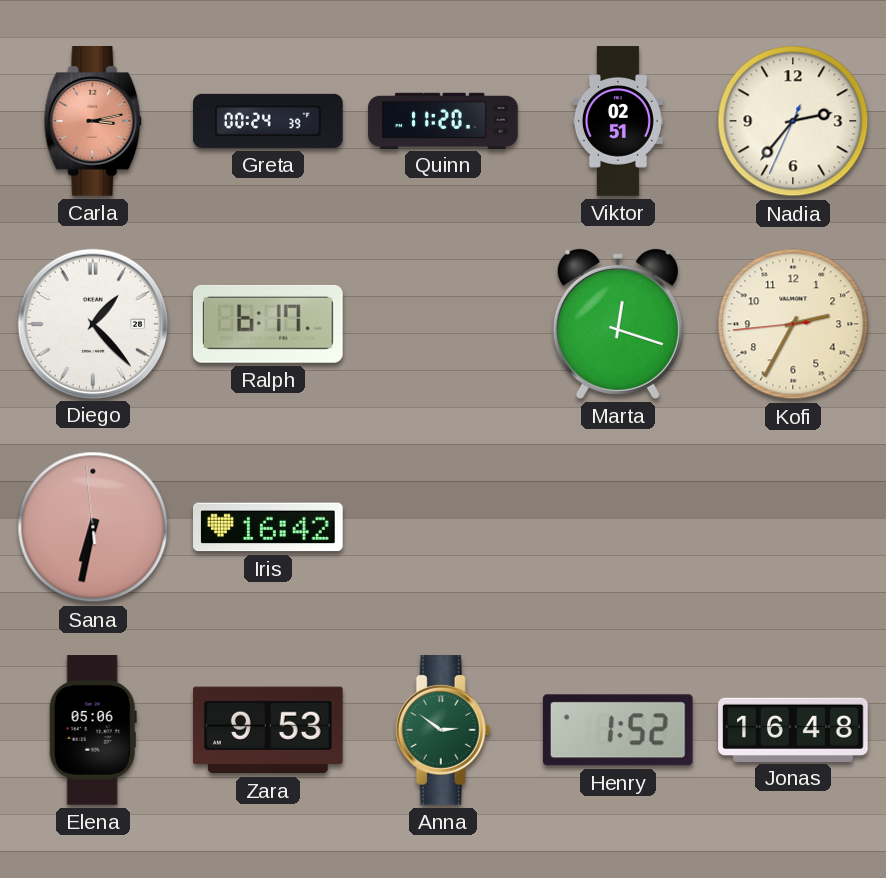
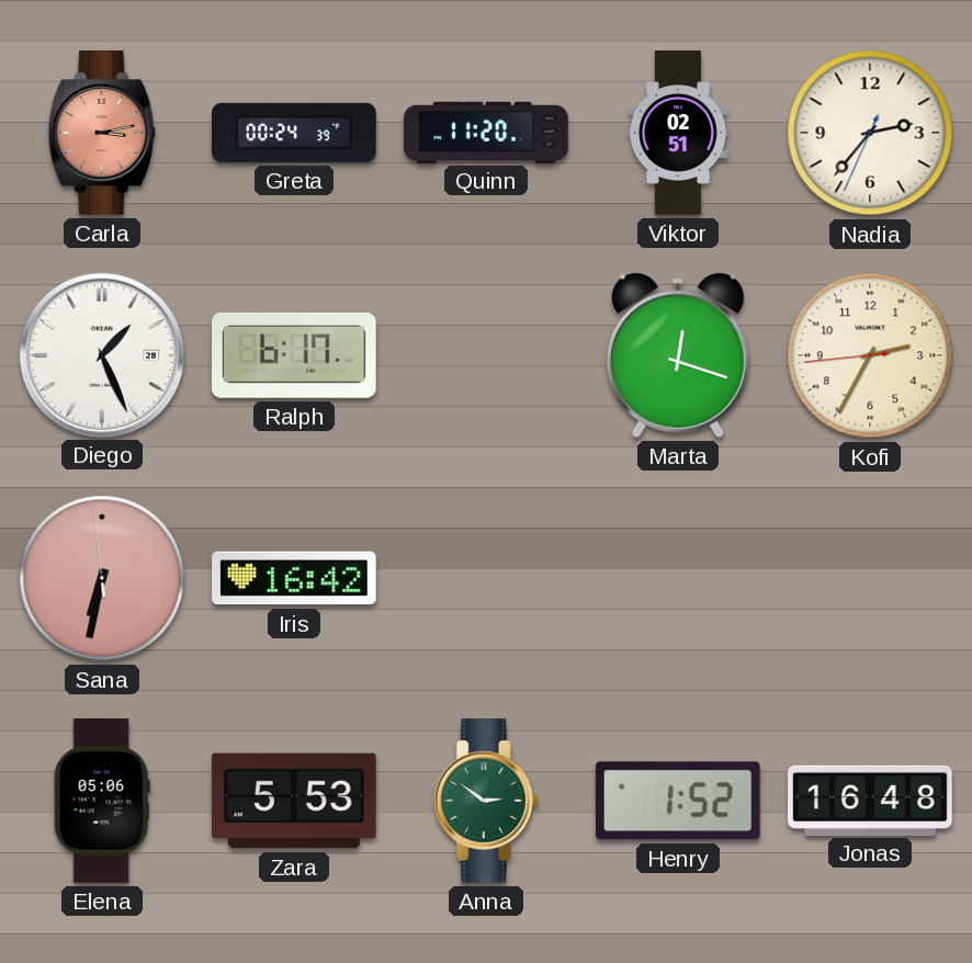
Diego: 1:23 -> 1:26
Zara: 9:53 -> 5:53
